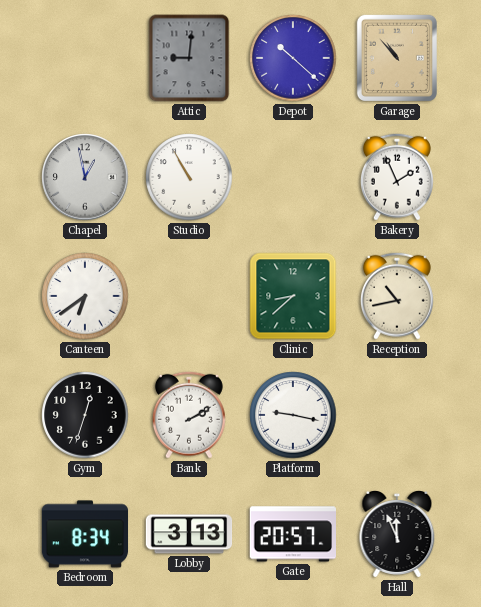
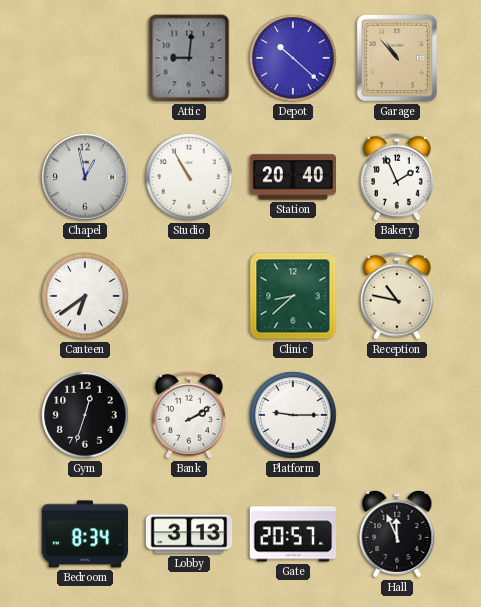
Station: none -> 20:40
Reception: 10:43 -> 10:47
Platform: 9:17 -> 9:15
